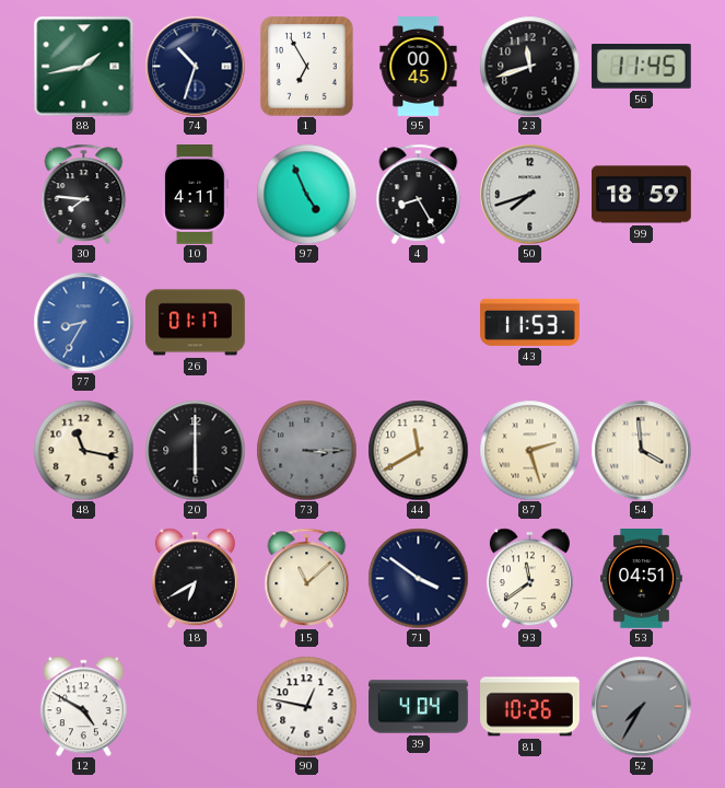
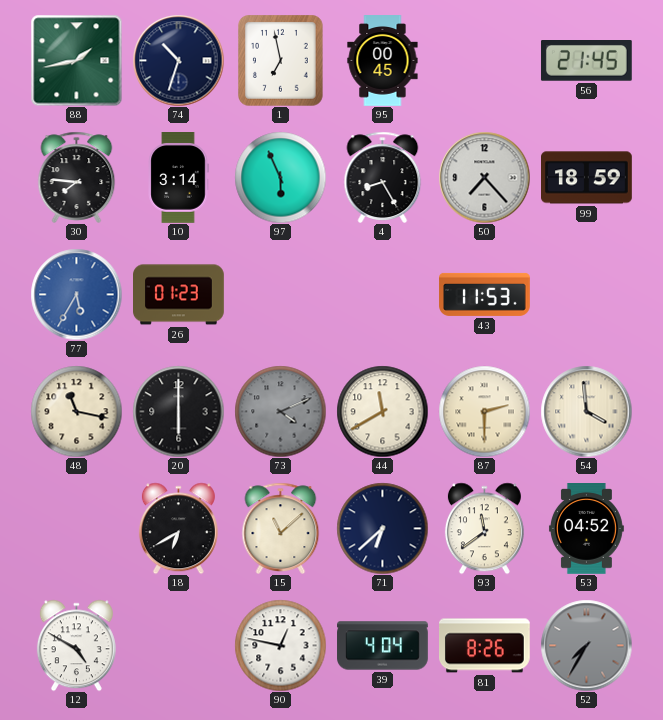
1: 6:55 -> 6:58
23: 11:42 -> none
56: 11:45 -> 21:45
10: 4:11 -> 3:14
97: 4:56 -> 5:56
50: 7:42 -> 7:23
77: 8:35 -> 5:35
26: 01:17 -> 01:23
73: 3:15 -> 4:11
87: 2:27 -> 2:30
71: 3:51 -> 6:38
53: 04:51 -> 04:52
81: 10:26 -> 8:26
